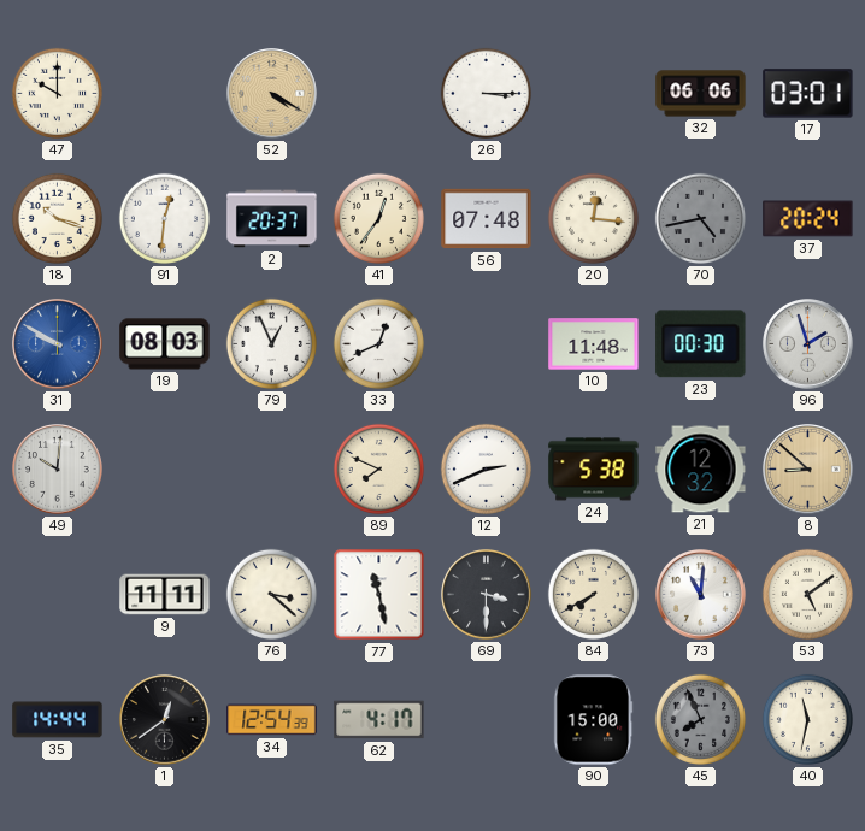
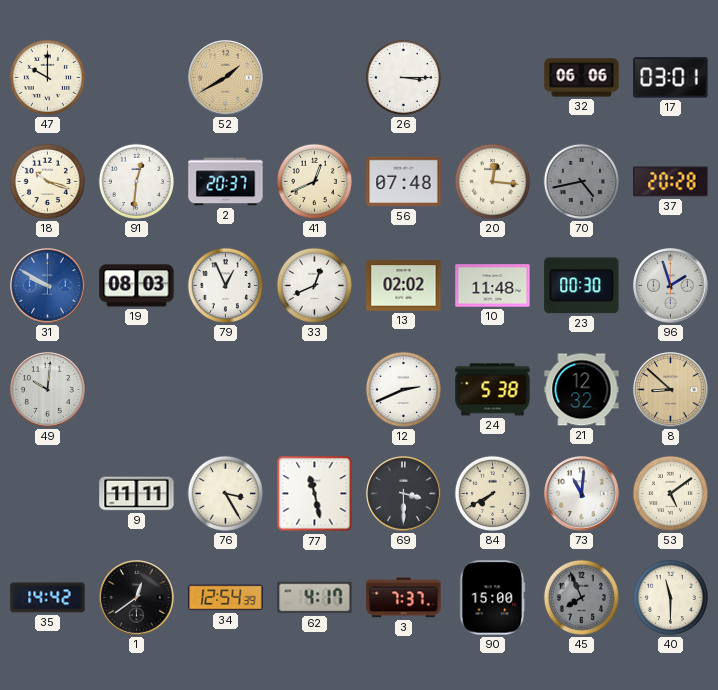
52: 4:20 -> 1:40
41: 12:36 -> 12:41
37: 20:24 -> 20:28
13: none -> 02:02
89: 7:49 -> none
76: 3:22 -> 3:25
35: 14:44 -> 14:42
3: none -> 7:37
40: 11:32 -> 11:30
